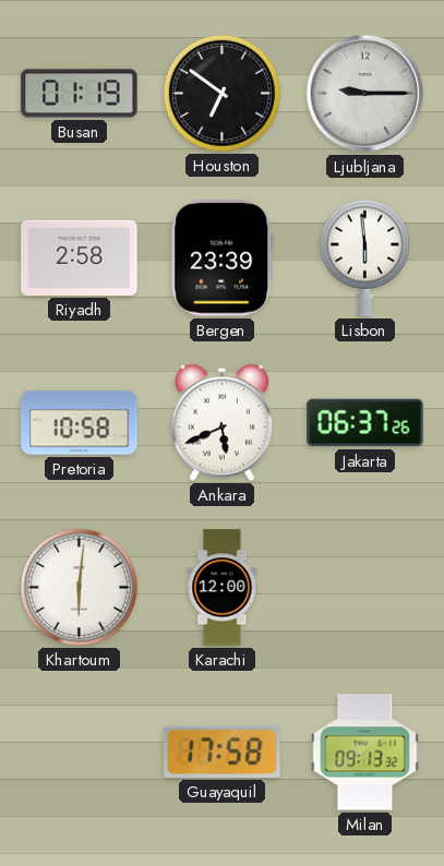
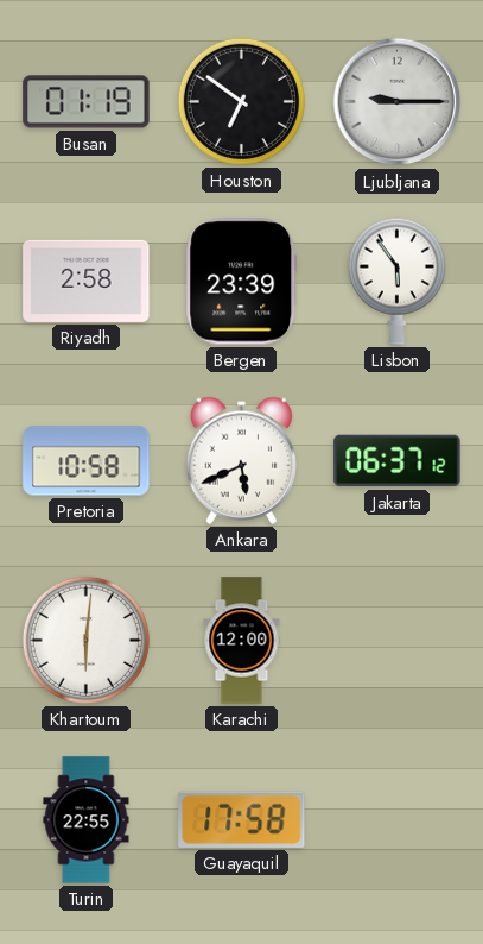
Lisbon: 5:59 -> 5:54
Jakarta: 06:37:26 -> 06:37:12
Turin: none -> 22:55
Milan: 09:13 -> none
